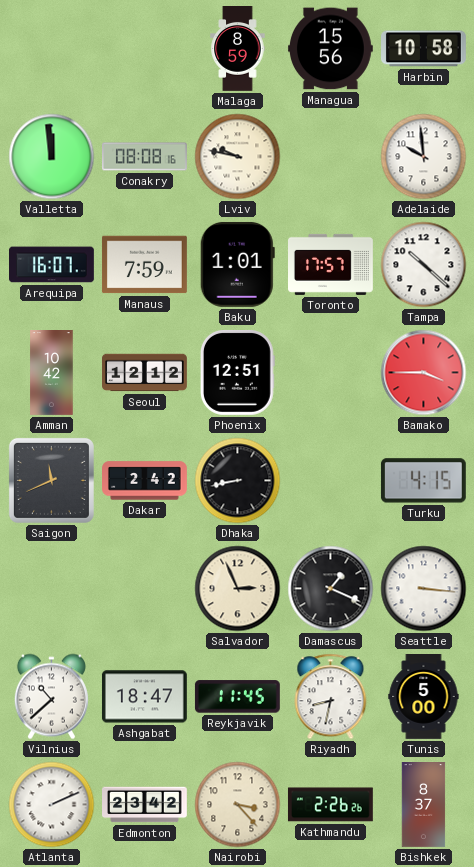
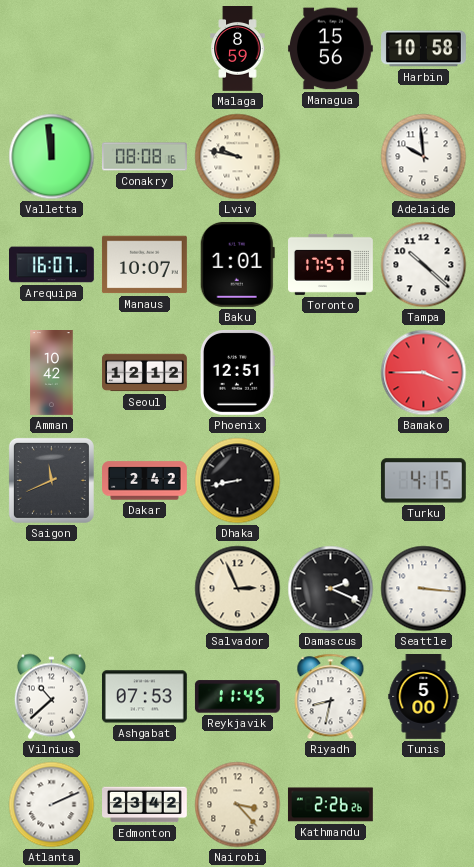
Manaus: 7:59 -> 10:07
Damascus: 1:19 -> 2:19
Ashgabat: 18:47 -> 07:53
Bishkek: 8:37 -> none
